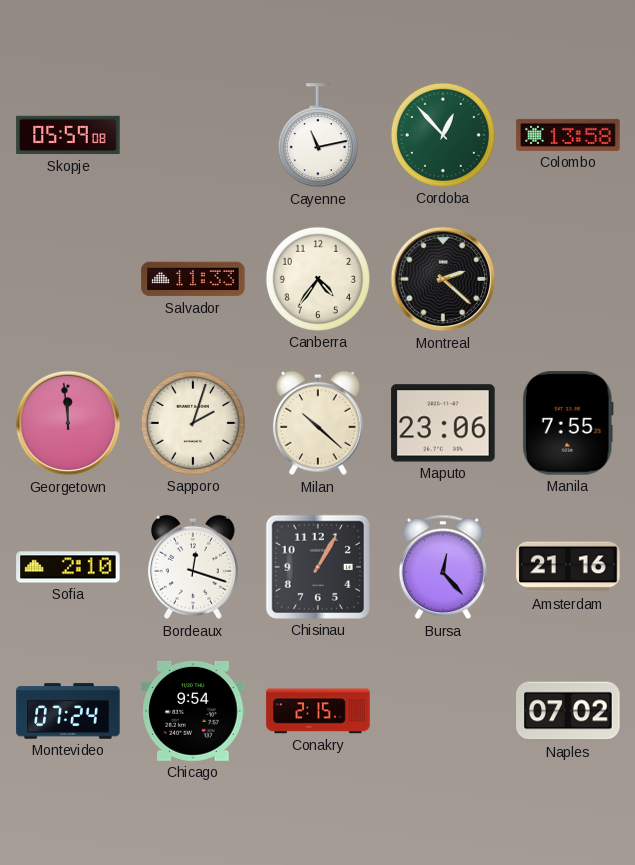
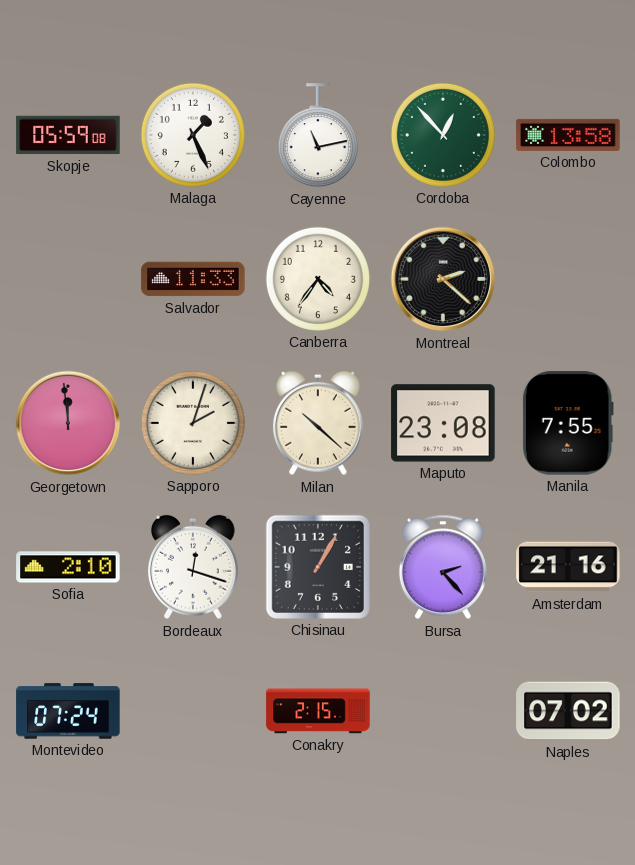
Malaga: none -> 1:26
Maputo: 23:06 -> 23:08
Bursa: 12:23 -> 2:23
Chicago: 9:54 -> none
